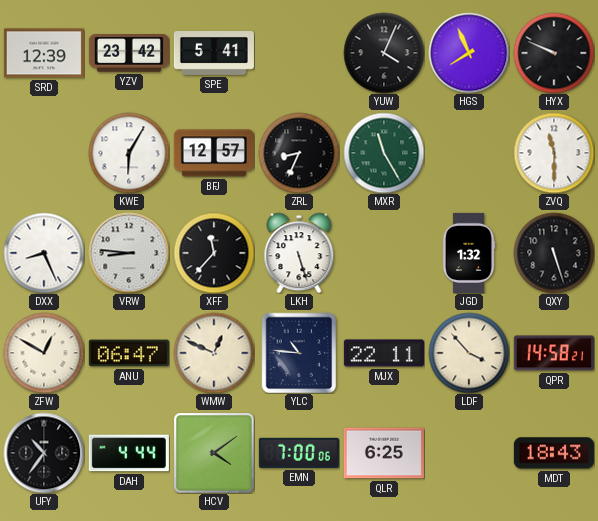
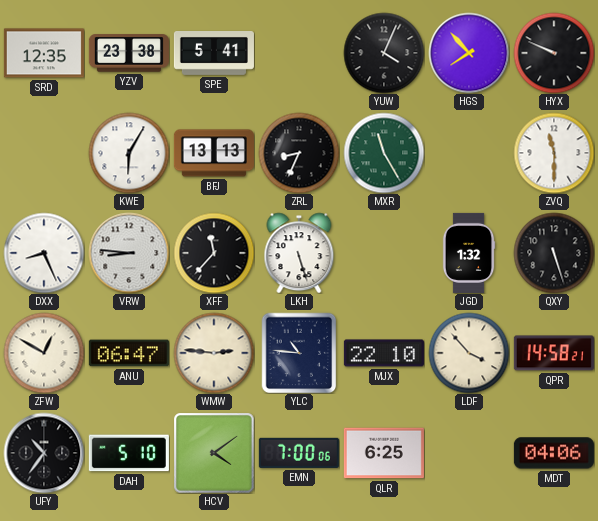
SRD: 12:39 -> 12:35
YZV: 23:42 -> 23:38
HGS: 7:56 -> 7:53
BFJ: 12:57 -> 13:13
WMW: 12:49 -> 2:46
MJX: 22:11 -> 22:10
DAH: 4:44 -> 5:10
MDT: 18:43 -> 04:06
